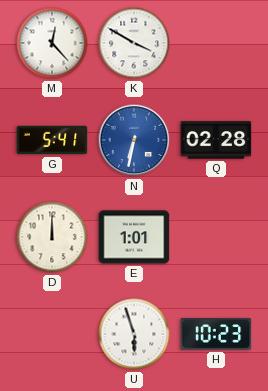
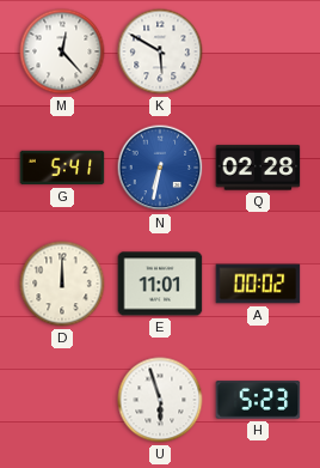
K: 3:50 -> 5:50
E: 1:01 -> 11:01
A: none -> 00:02
H: 10:23 -> 5:23
